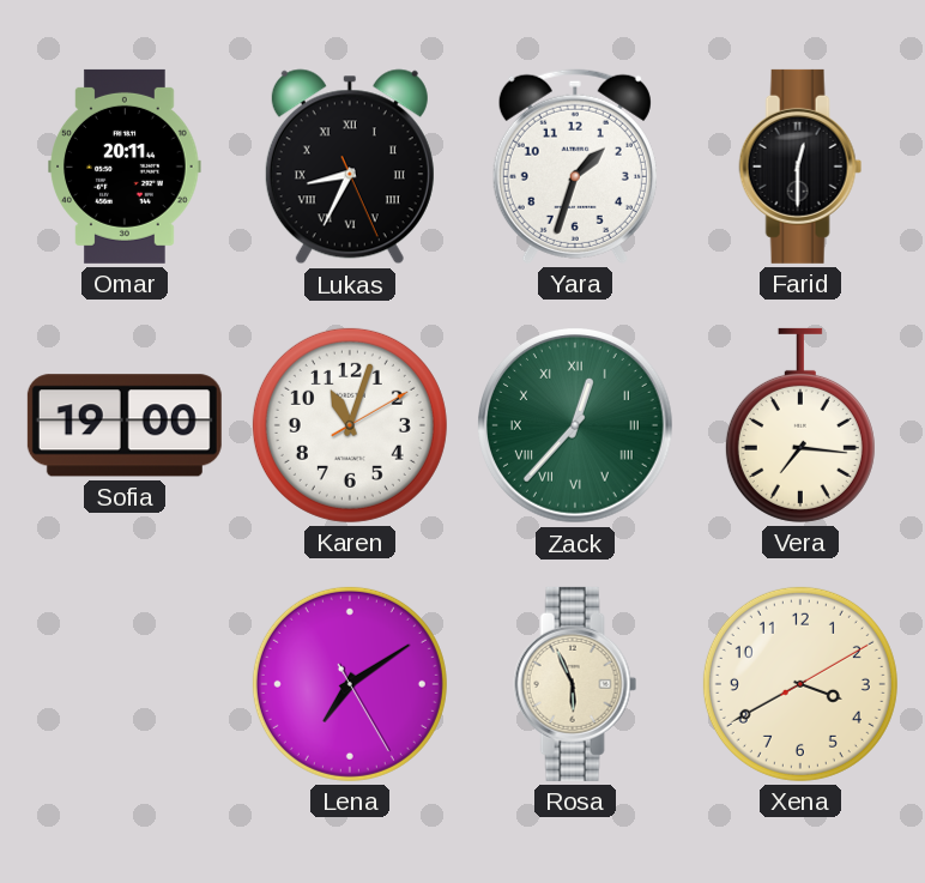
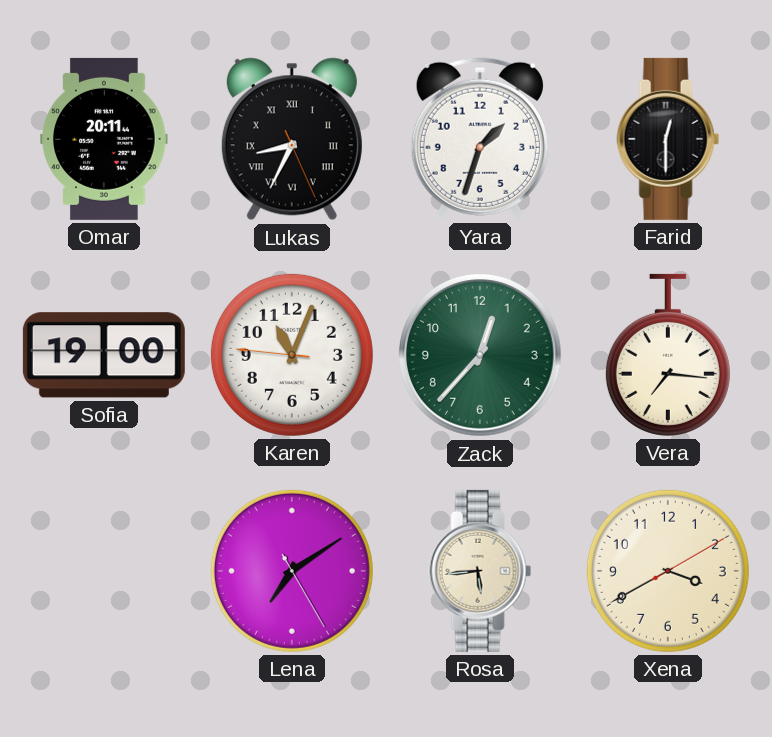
Karen: 11:03:10 -> 11:03:46
Zack numerals: Roman -> Arabic
Rosa: 5:56 -> 5:44
